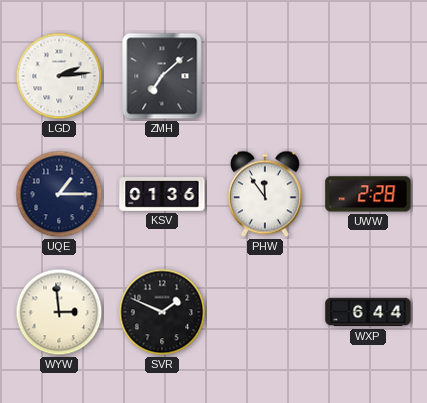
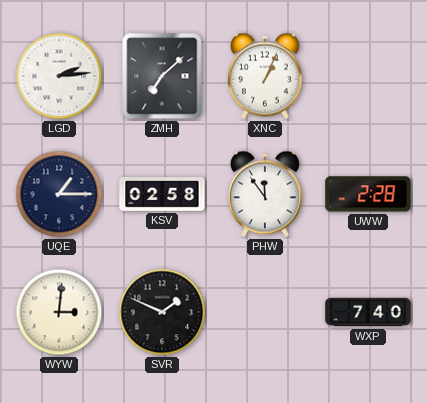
XNC: none -> 1:04
KSV: 01:36 -> 02:58
WYW: 2:59 -> 3:01
WXP: 6:44 -> 7:40
